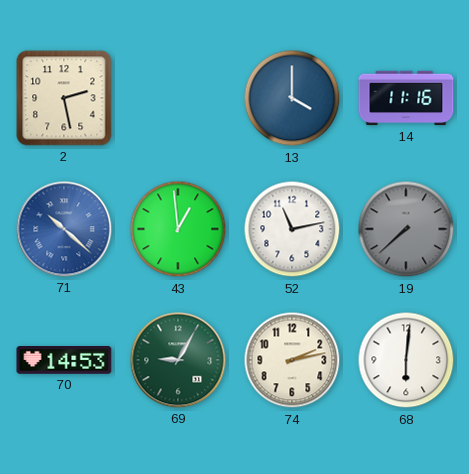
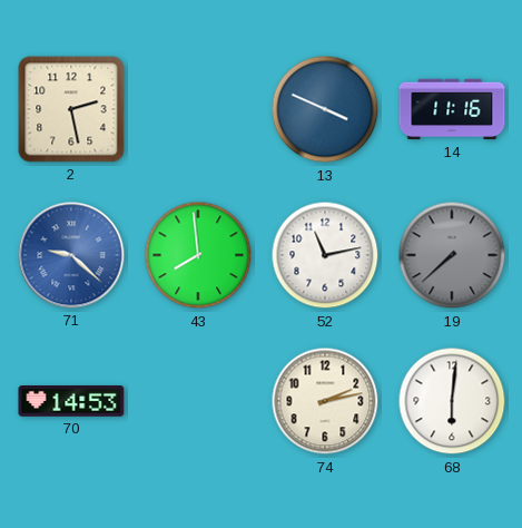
13: 4:00 -> 3:49
71: 10:22 -> 9:22
43: 12:59 -> 7:59
69: 9:05 -> none
